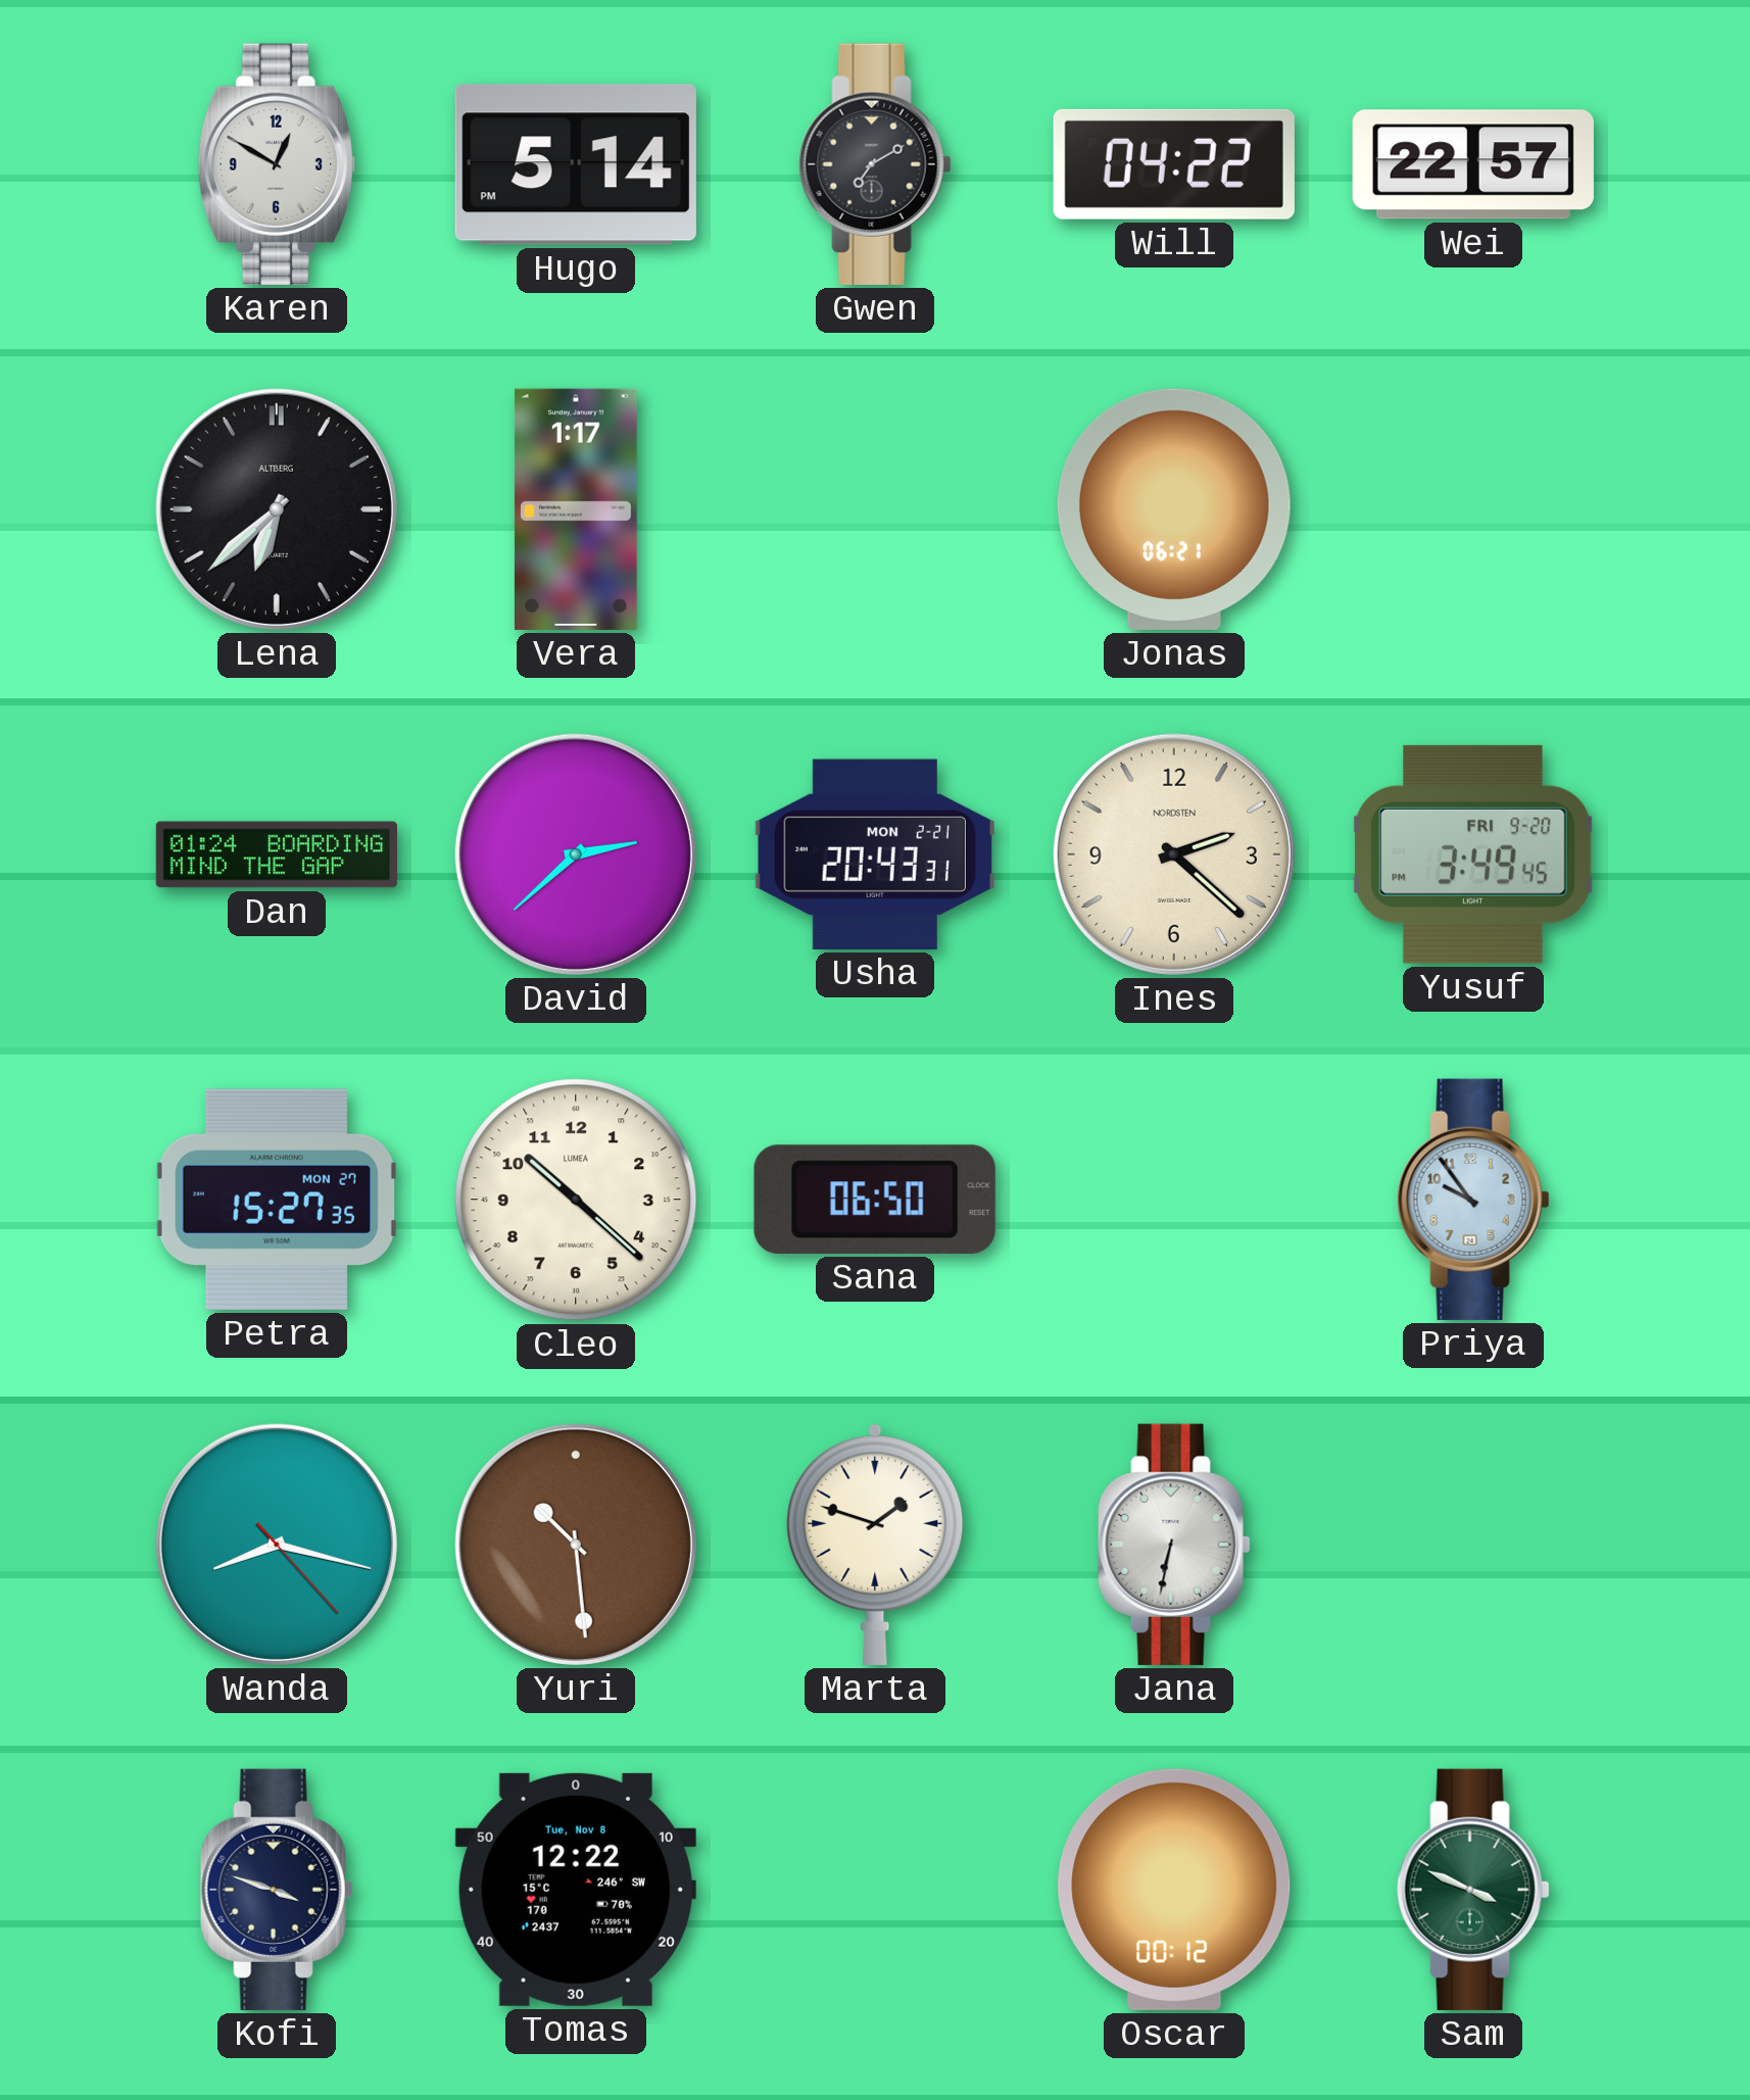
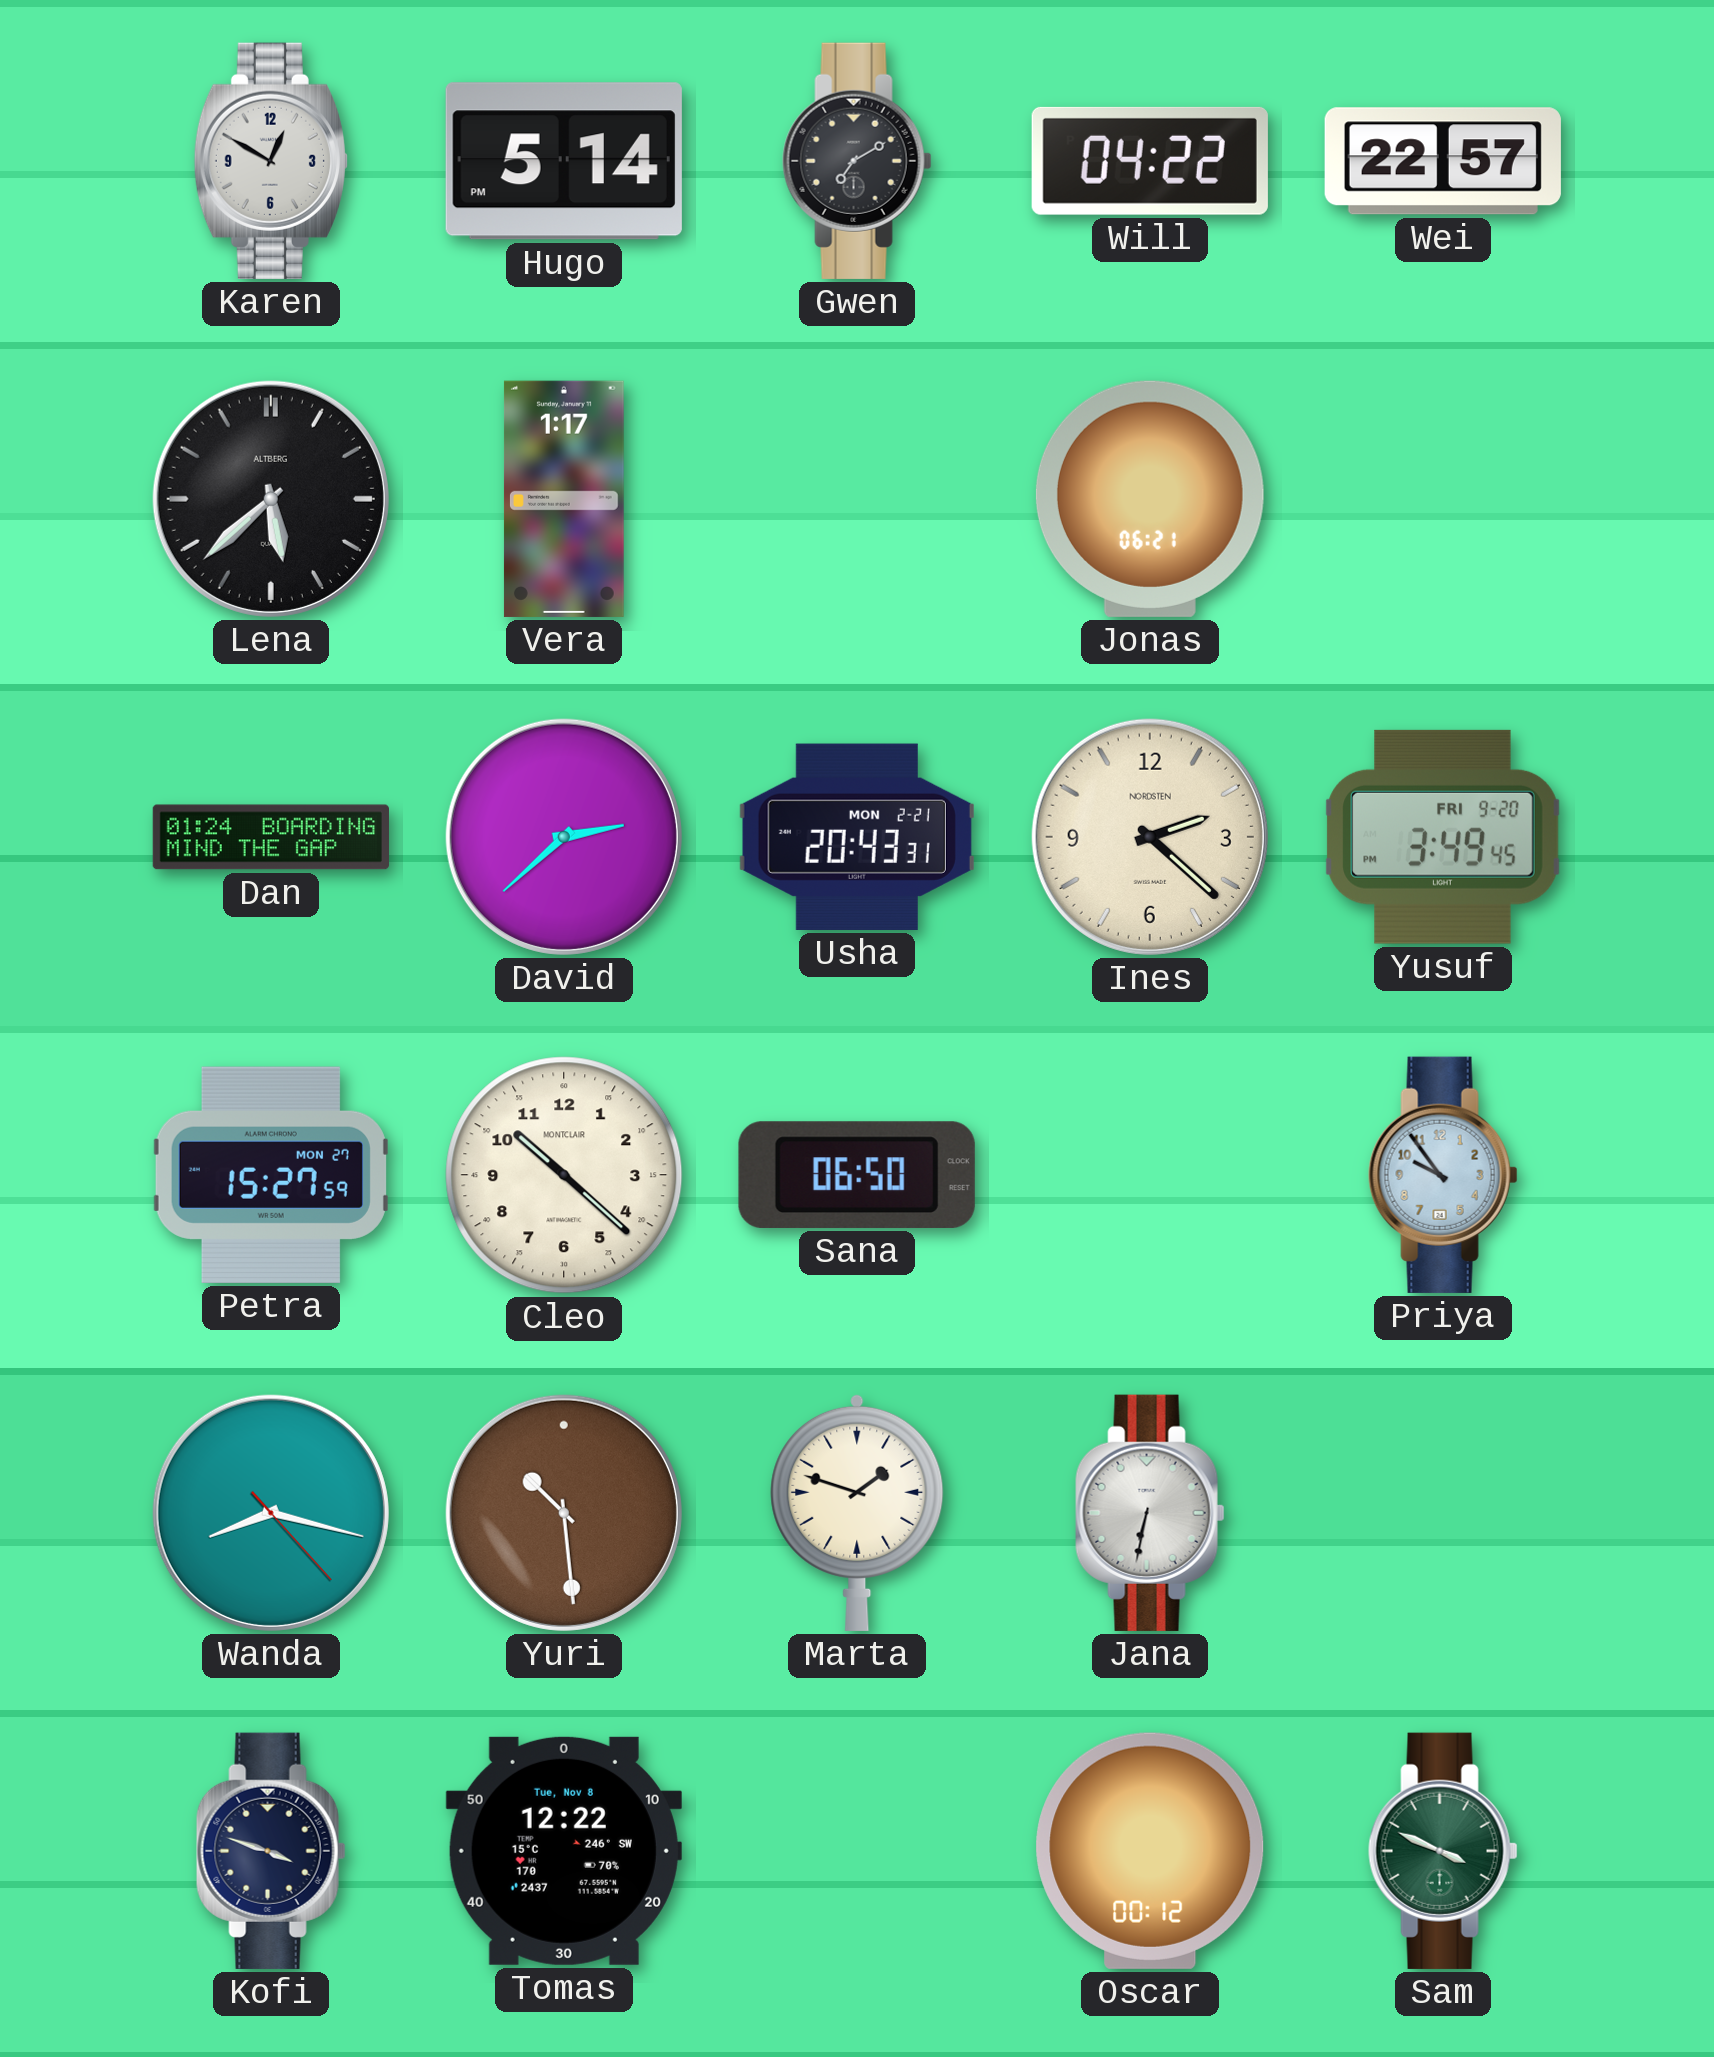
Lena: 6:38 -> 5:38
Petra: 15:27:35 -> 15:27:59
Cleo brand: LUMEA -> MONTCLAIR
